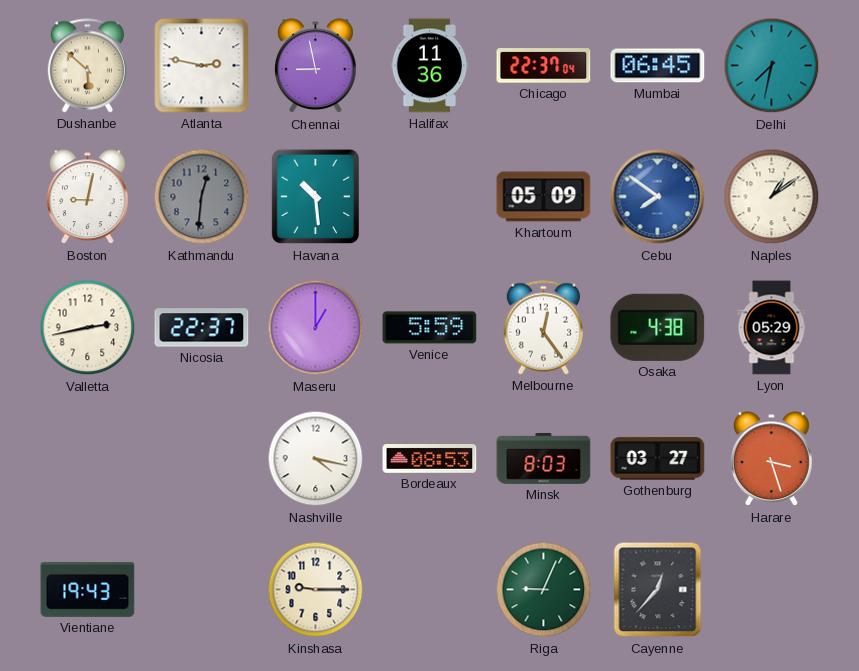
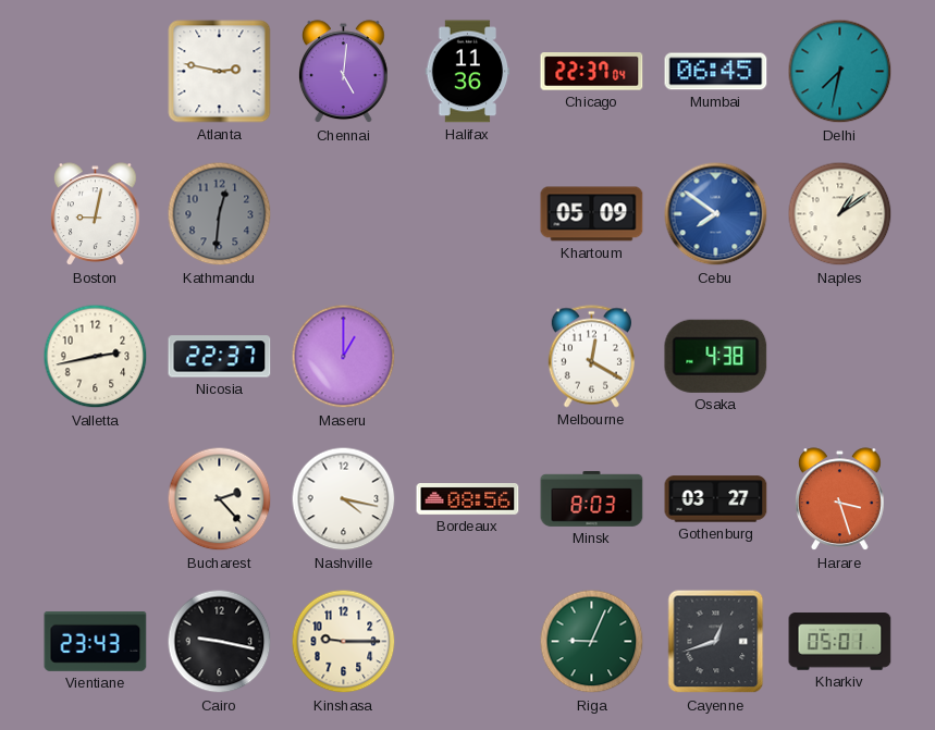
Dushanbe: 5:52 -> none
Chennai: 8:58 -> 5:01
Havana: 10:29 -> none
Venice: 5:59 -> none
Melbourne: 12:24 -> 12:20
Lyon: 05:29 -> none
Bucharest: none -> 2:23
Bordeaux: 08:53 -> 08:56
Vientiane: 19:43 -> 23:43
Cairo: none -> 9:17
Cayenne: 12:37 -> 12:42
Kharkiv: none -> 05:01
